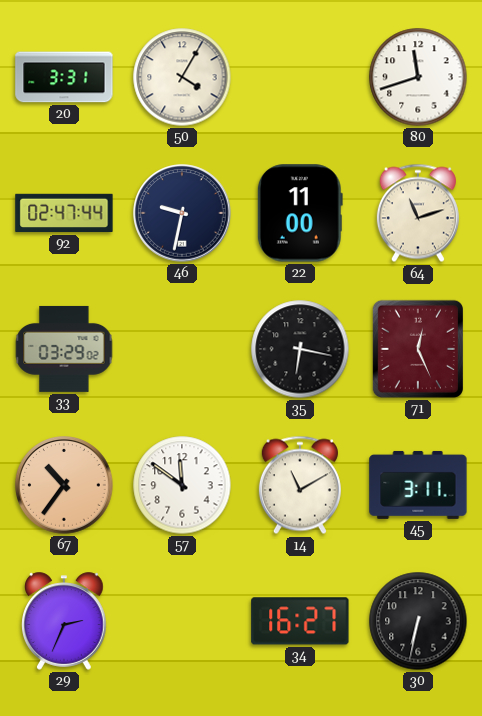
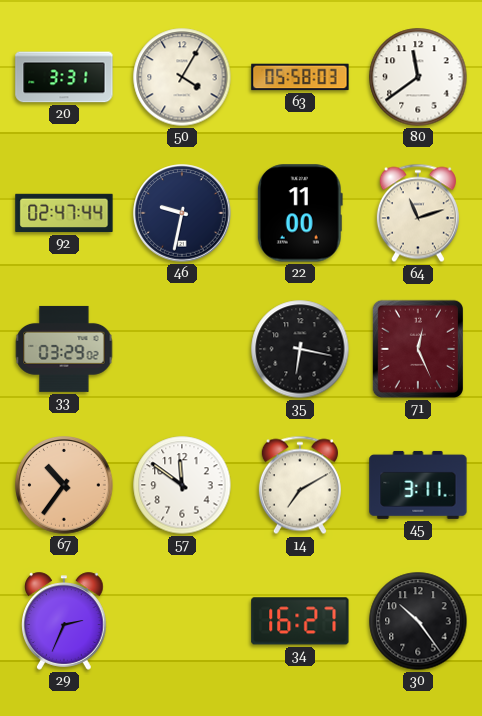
63: none -> 05:58
80: 11:42 -> 11:39
14: 11:10 -> 7:10
30: 6:32 -> 10:24
